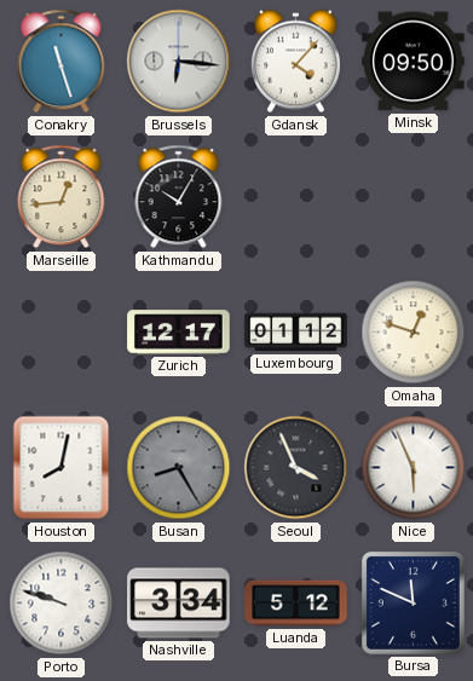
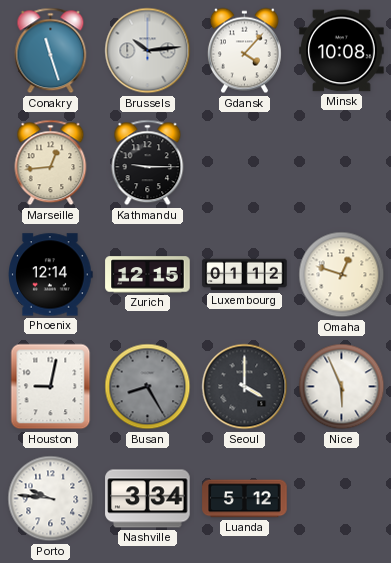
Brussels: 6:16 -> 10:14
Minsk: 09:50 -> 10:08
Kathmandu: 10:05 -> 9:15
Phoenix: none -> 12:14
Zurich: 12:17 -> 12:15
Houston: 8:02 -> 9:02
Seoul: 3:56 -> 4:00
Porto: 9:48 -> 9:46
Bursa: 11:49 -> none
